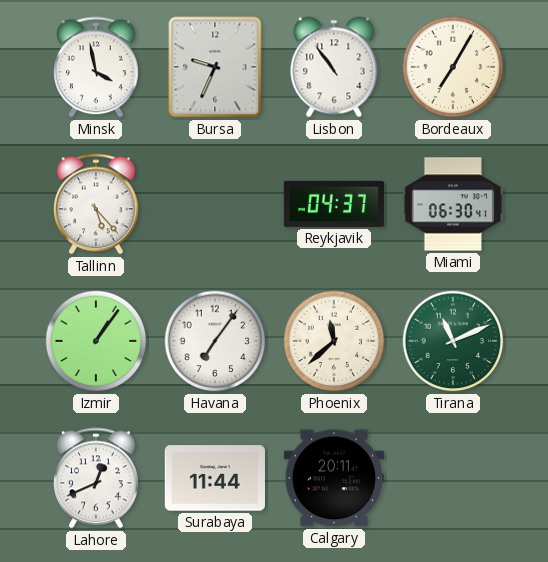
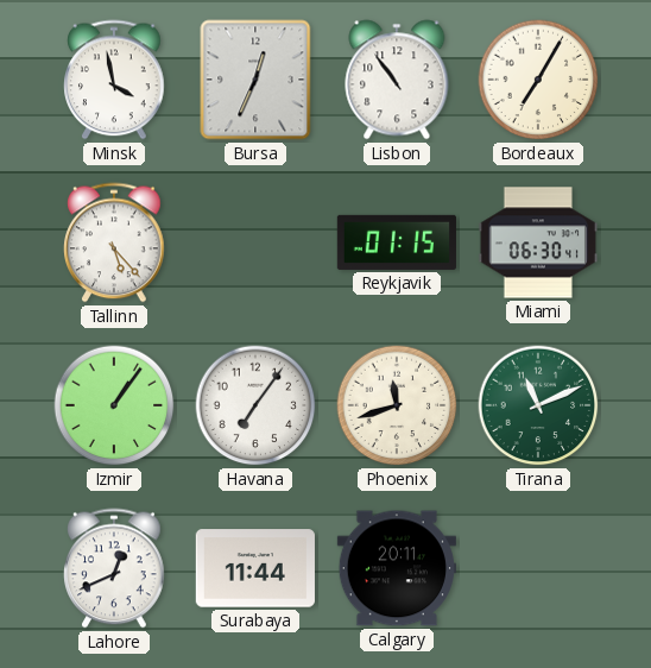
Bursa: 9:34 -> 12:34
Reykjavik: 04:37 -> 01:15
Phoenix: 11:38 -> 11:42
